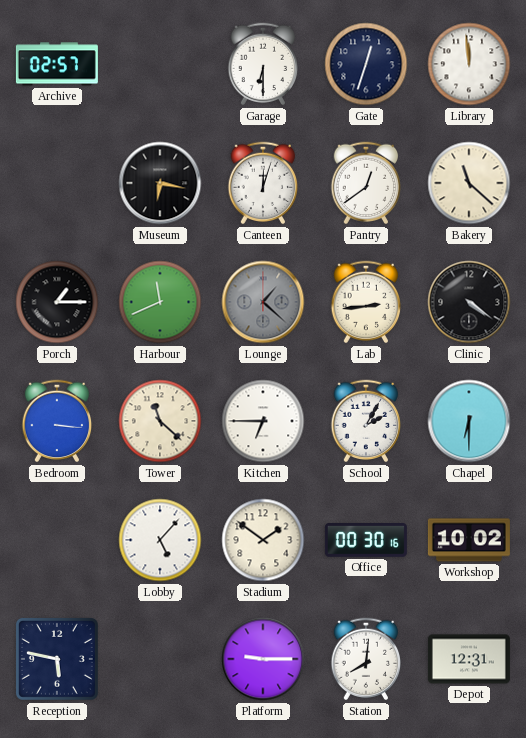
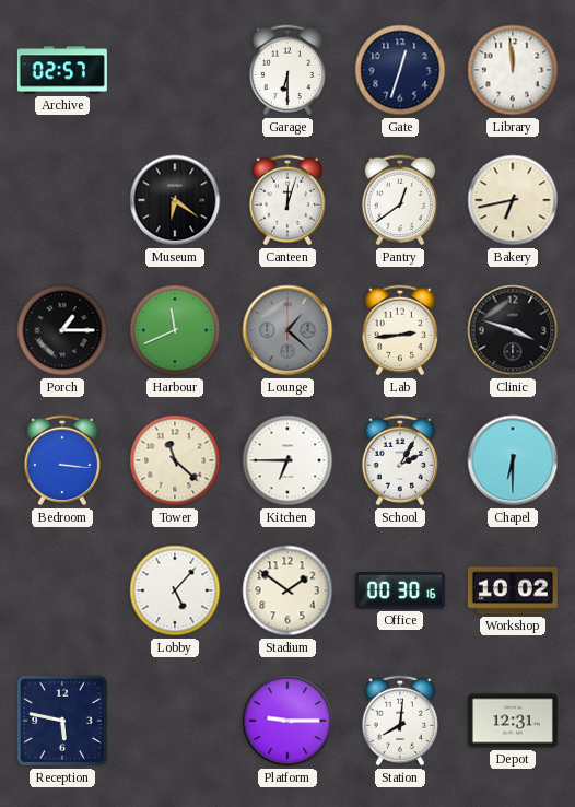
Museum: 6:17 -> 6:21
Bakery: 11:22 -> 6:43
Clinic: 4:21 -> 3:48
